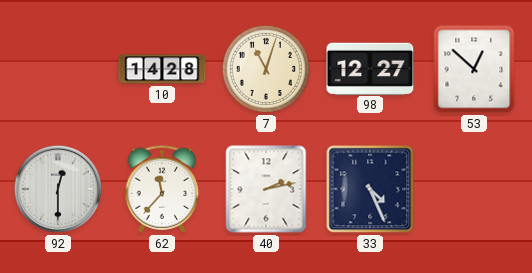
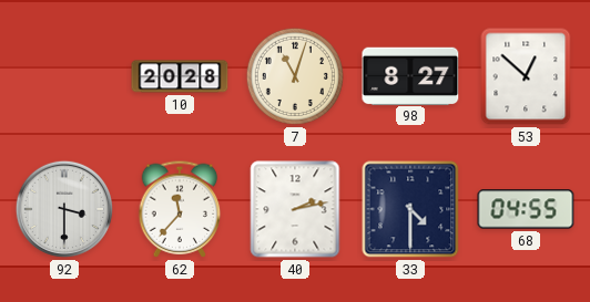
10: 14:28 -> 20:28
98: 12:27 -> 8:27
92: 12:30 -> 3:30
33: 4:26 -> 4:30
68: none -> 04:55
